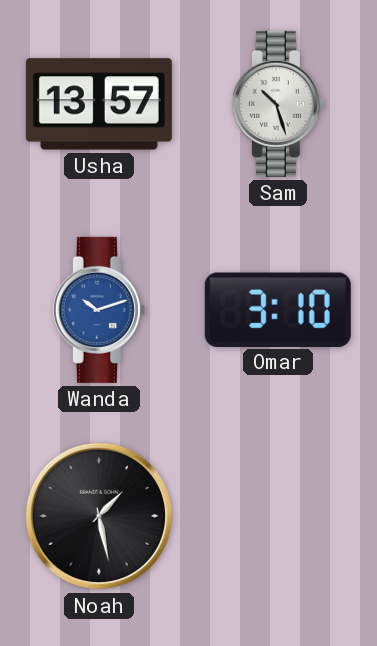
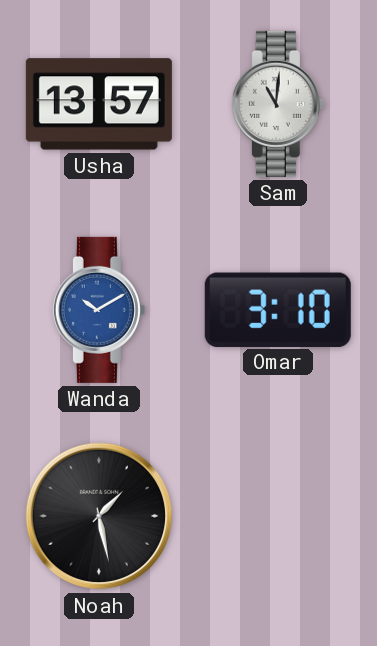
Sam: 10:27 -> 11:01
Wanda: 10:12 -> 10:10
